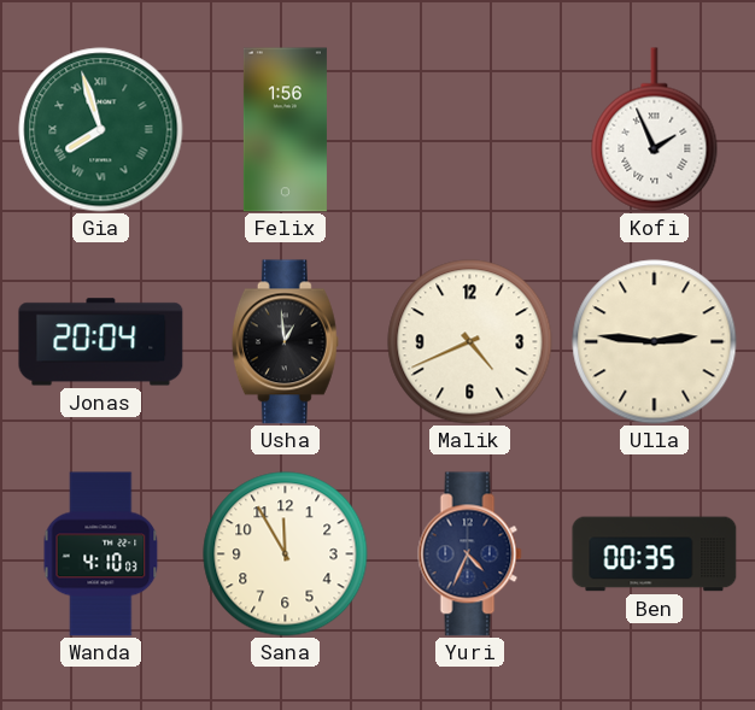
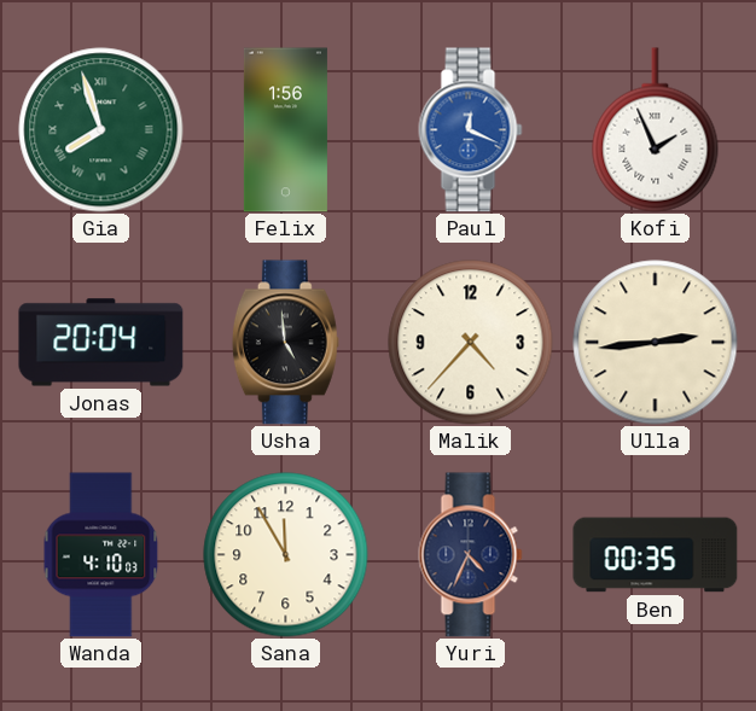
Paul: none -> 12:19
Usha: 12:59 -> 4:59
Malik: 4:41 -> 4:37
Ulla: 2:46 -> 2:44
